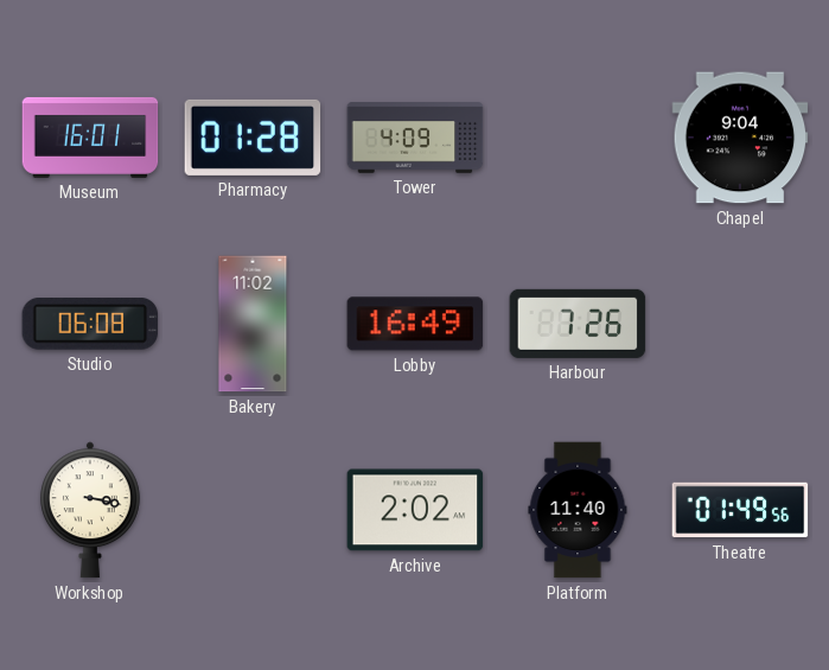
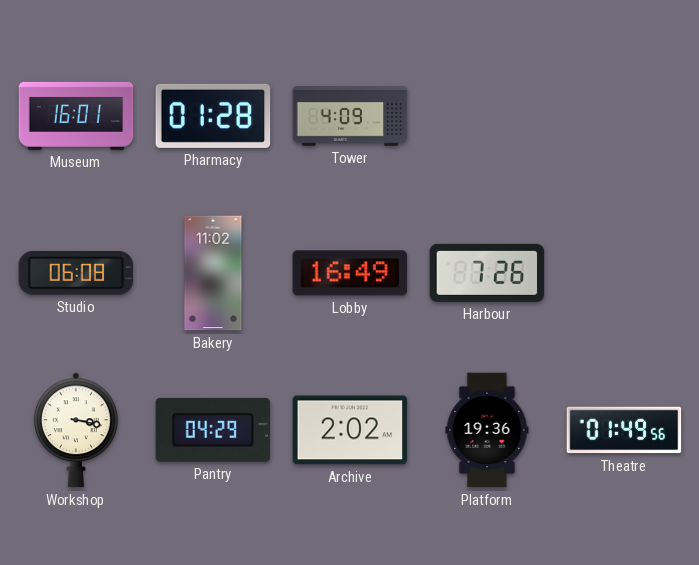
Chapel: 9:04 -> none
Pantry: none -> 04:29
Platform: 11:40 -> 19:36
